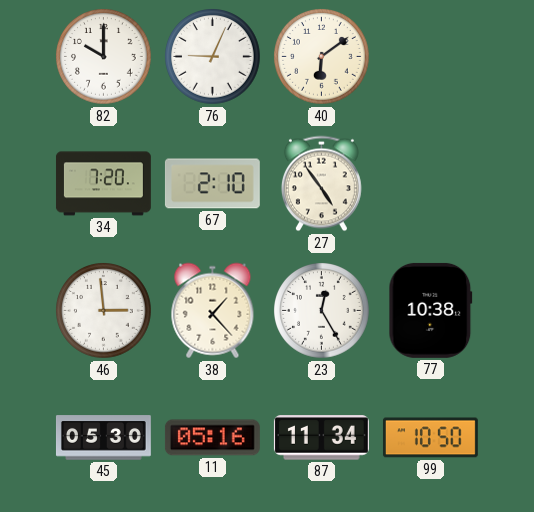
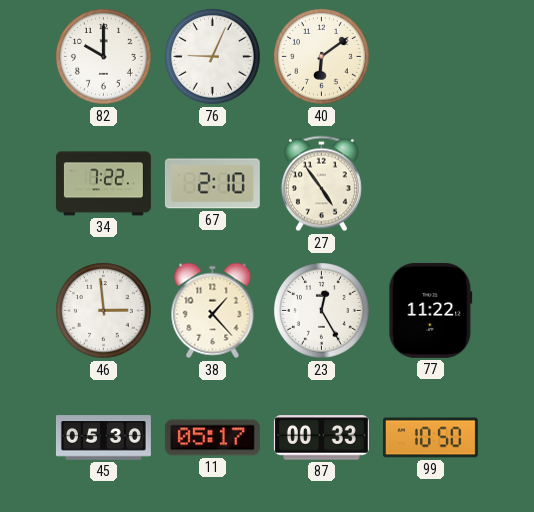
34: 7:20 -> 7:22
77: 10:38 -> 11:22
11: 05:16 -> 05:17
87: 11:34 -> 00:33
